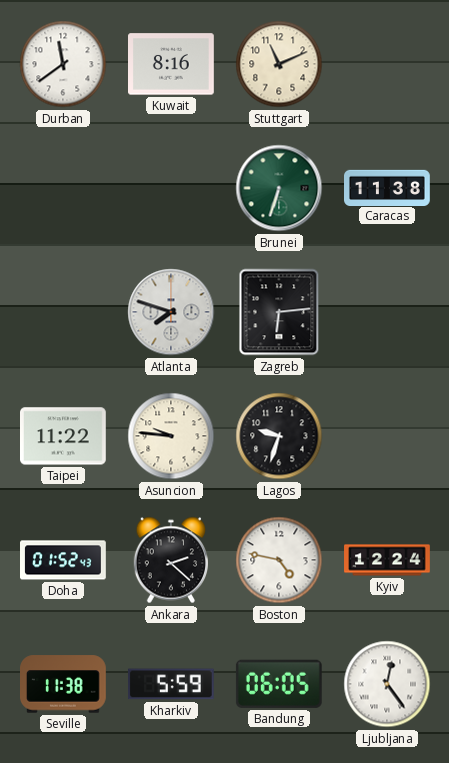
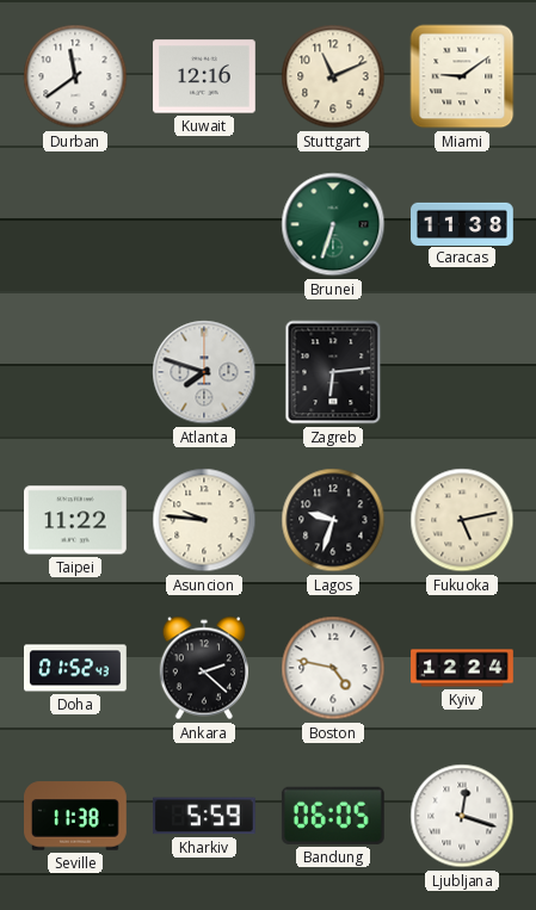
Kuwait: 8:16 -> 12:16
Miami: none -> 9:09
Fukuoka: none -> 5:13
Ljubljana: 12:24 -> 12:18
